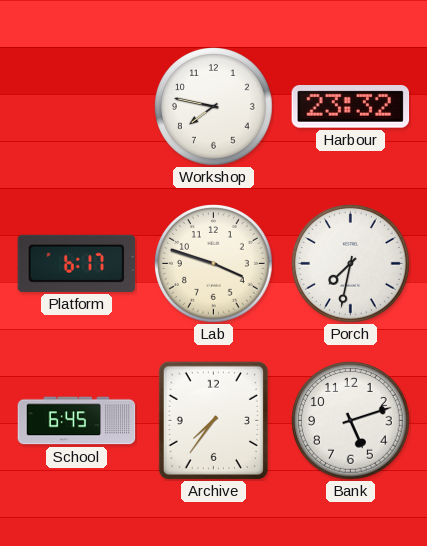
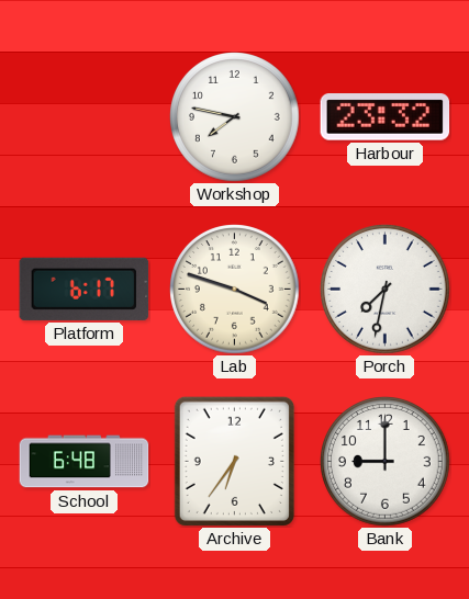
School: 6:45 -> 6:48
Archive: 7:36 -> 6:36
Bank: 5:12 -> 9:00
